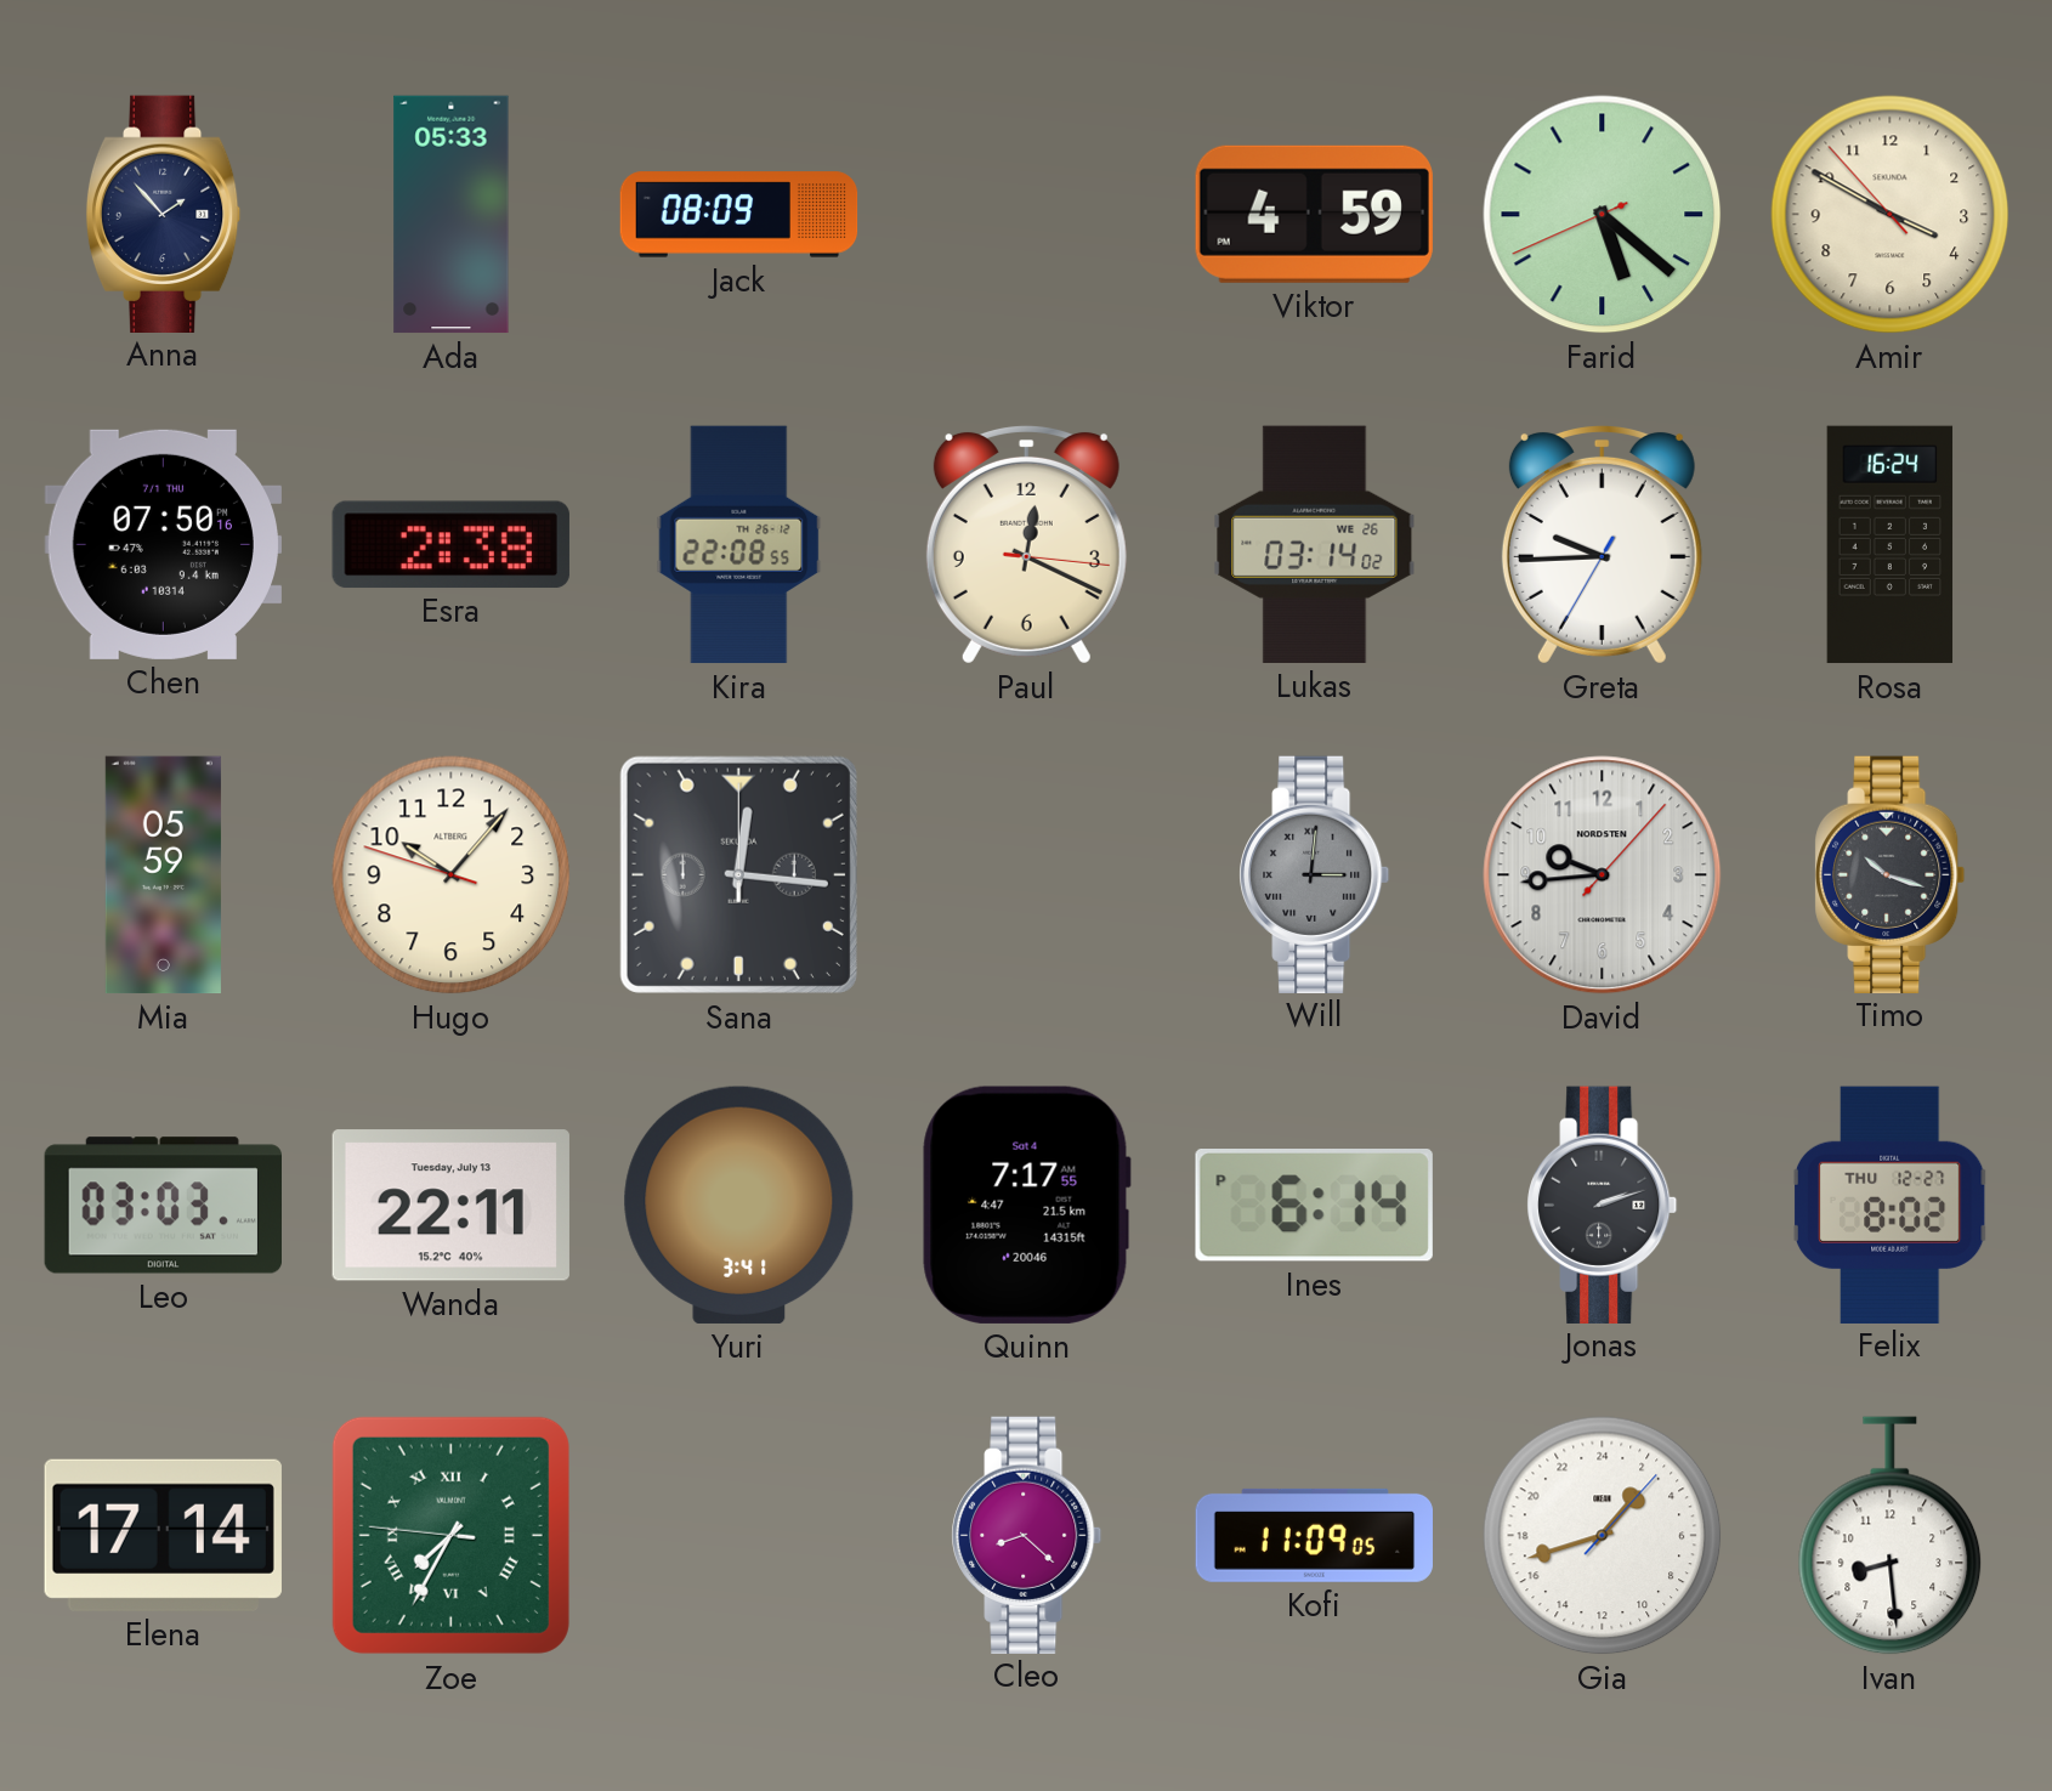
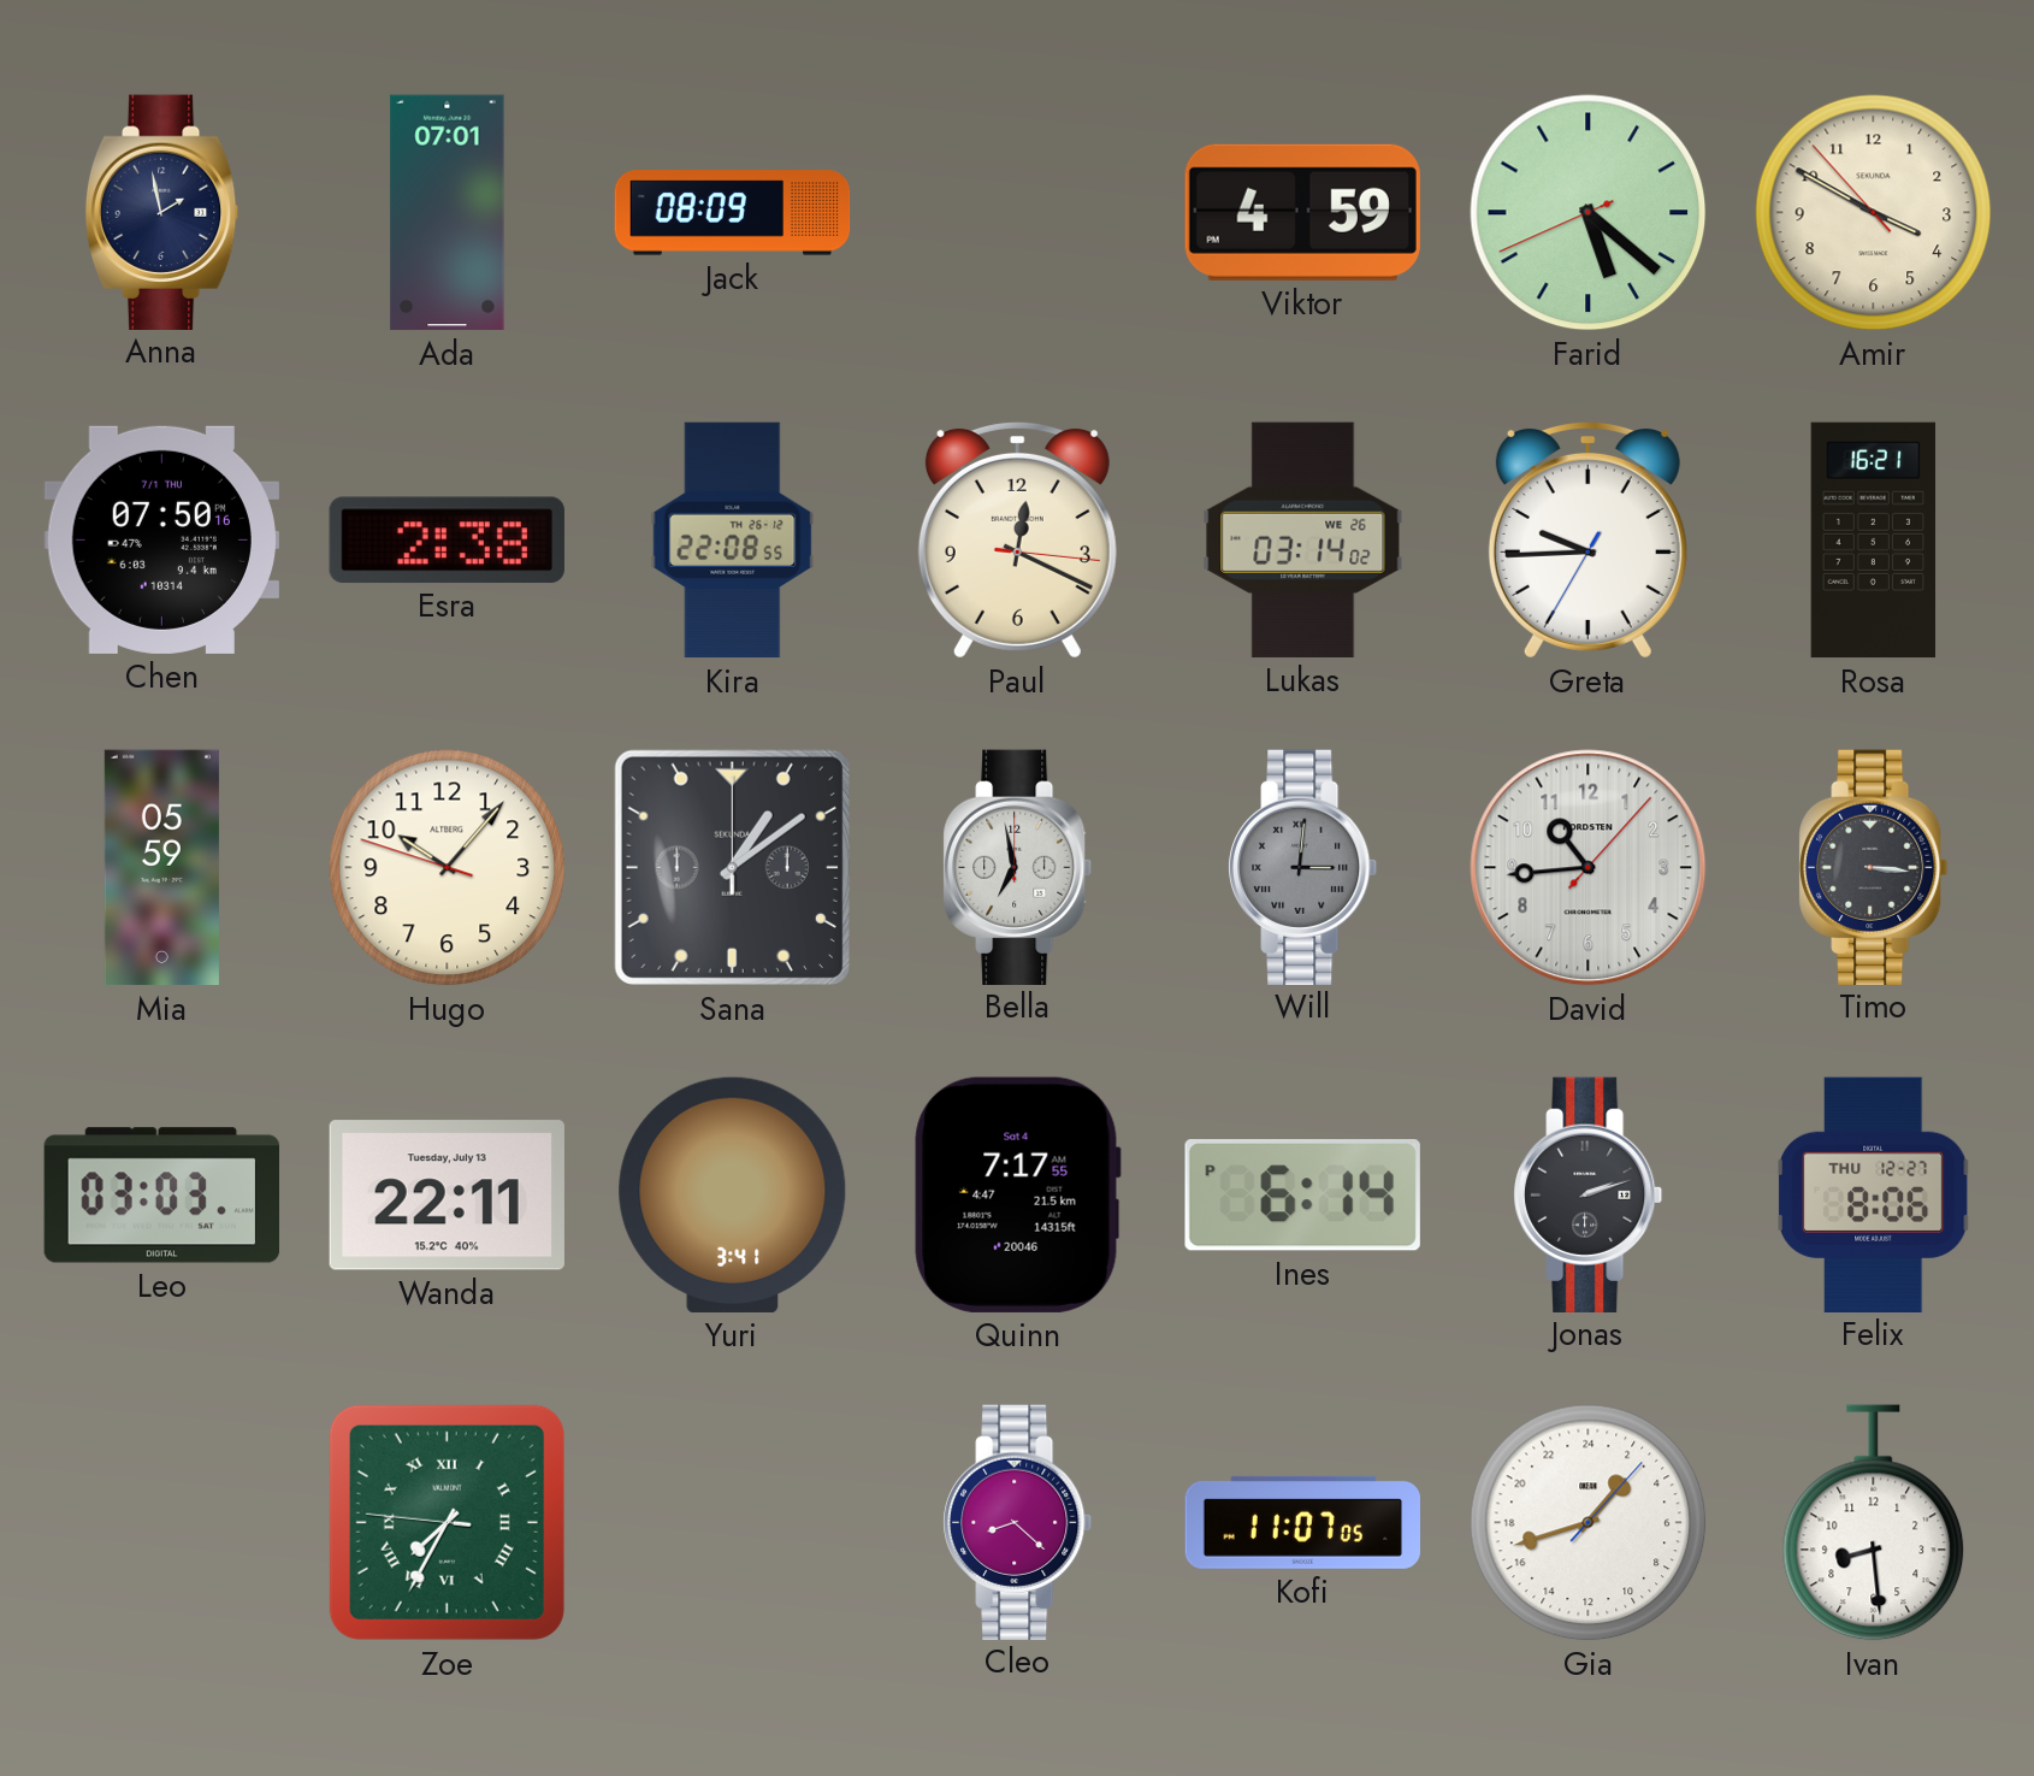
Anna: 1:53 -> 1:58
Ada: 05:33 -> 07:01
Rosa: 16:24 -> 16:21
Sana: 12:16 -> 1:09
Bella: none -> 6:58
David: 9:44 -> 10:44
Timo: 10:18 -> 3:16
Felix: 8:02 -> 8:06
Elena: 17:14 -> none
Kofi: 11:09 -> 11:07
